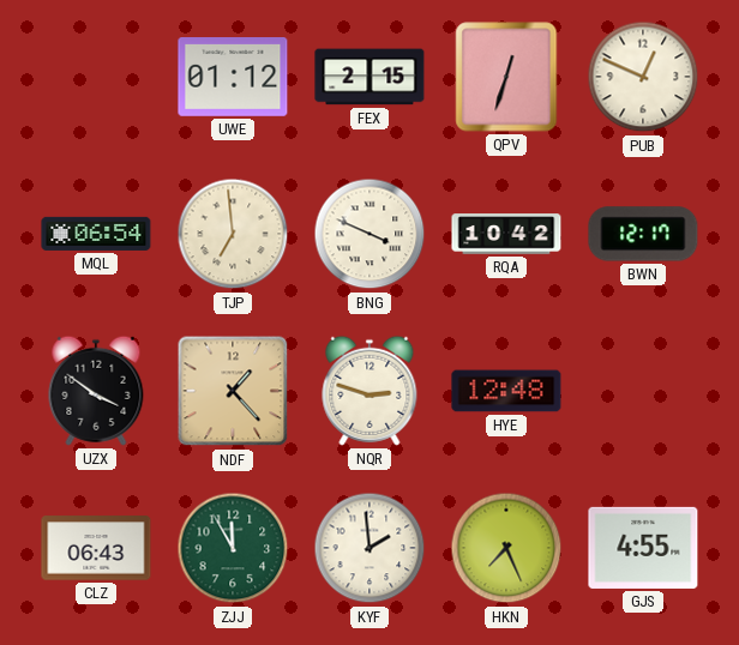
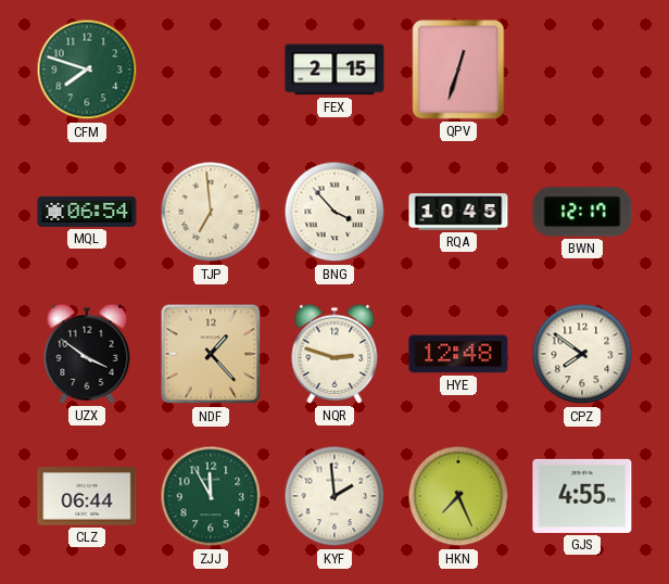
CFM: none -> 7:48
UWE: 01:12 -> none
PUB: 12:49 -> none
BNG: 3:49 -> 3:53
RQA: 10:42 -> 10:45
CPZ: none -> 7:51
CLZ: 06:43 -> 06:44
